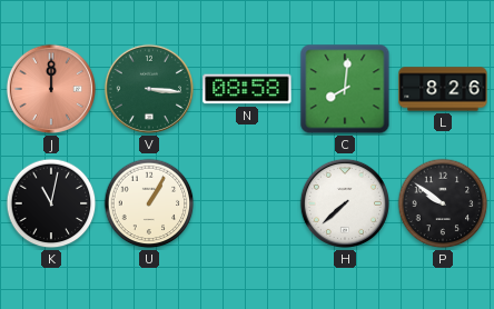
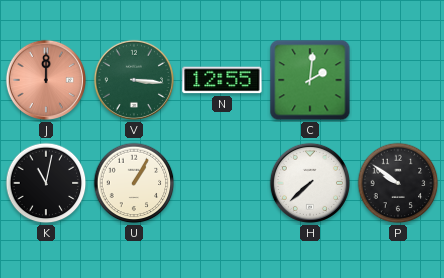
N: 08:58 -> 12:55
C: 8:01 -> 2:01
L: 8:26 -> none
